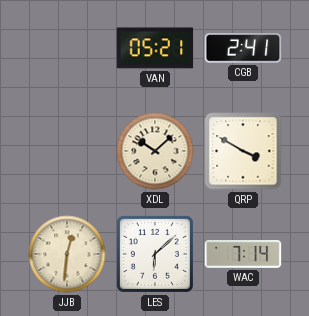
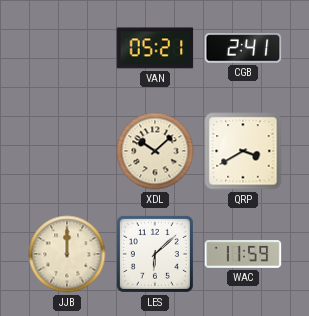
QRP: 3:50 -> 3:40
JJB: 12:31 -> 12:00
WAC: 7:14 -> 11:59
